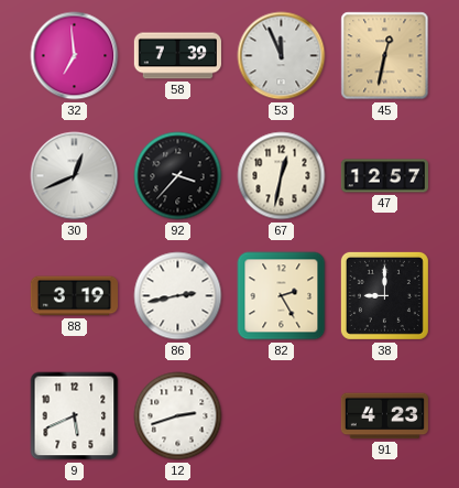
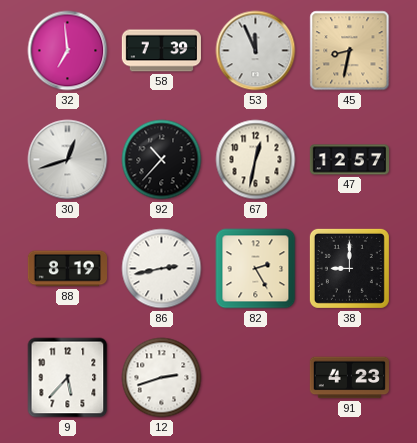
45: 12:32 -> 8:32
30: 12:41 -> 12:42
92: 3:37 -> 10:37
88: 3:19 -> 8:19
9: 5:41 -> 5:37
